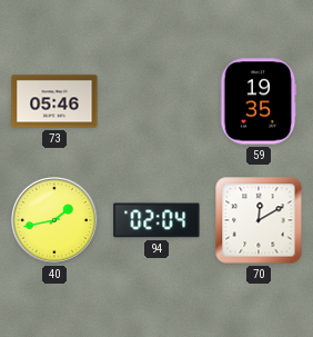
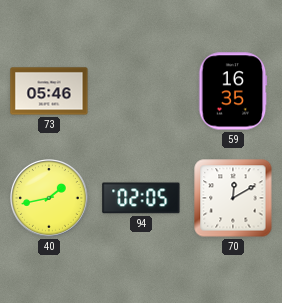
59: 19:35 -> 16:35
94: 02:04 -> 02:05
